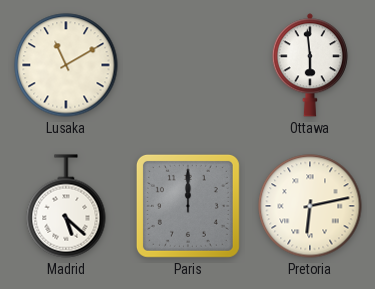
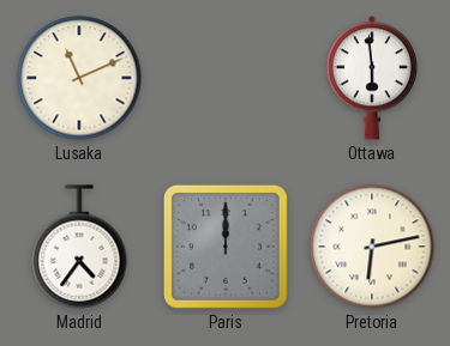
Lusaka: 11:10 -> 11:11
Madrid: 5:22 -> 4:36
